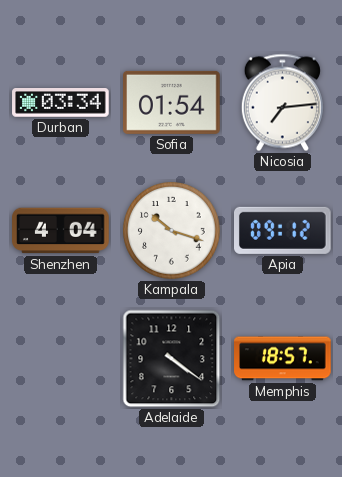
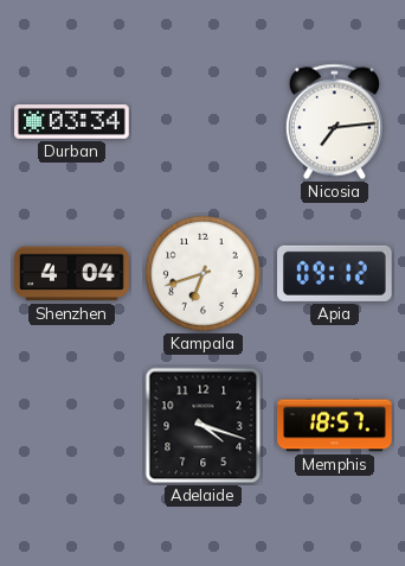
Sofia: 01:54 -> none
Kampala: 10:18 -> 6:42
Adelaide: 4:21 -> 4:18
